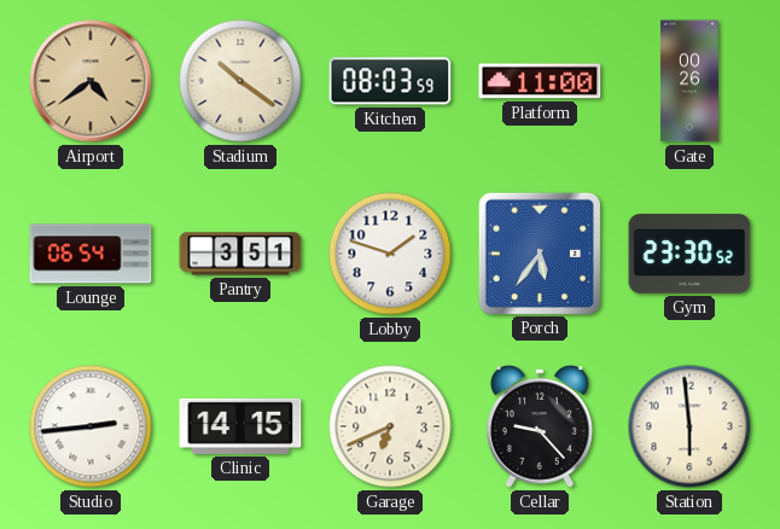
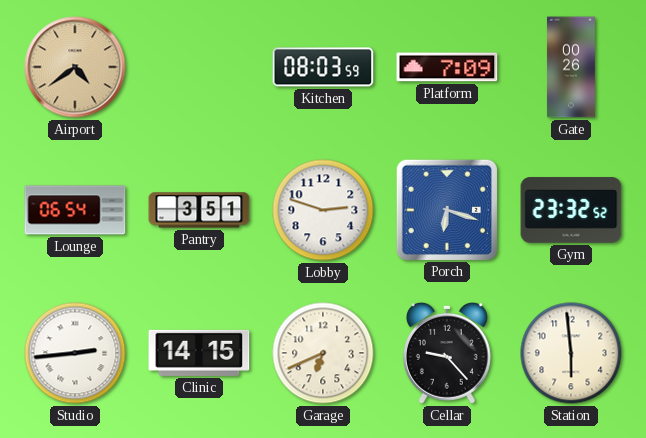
Stadium: 10:21 -> none
Platform: 11:00 -> 7:09
Lobby: 1:48 -> 2:48
Porch: 5:36 -> 6:18
Gym: 23:30 -> 23:32
